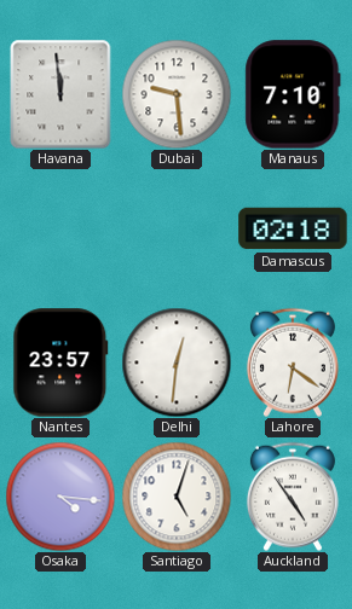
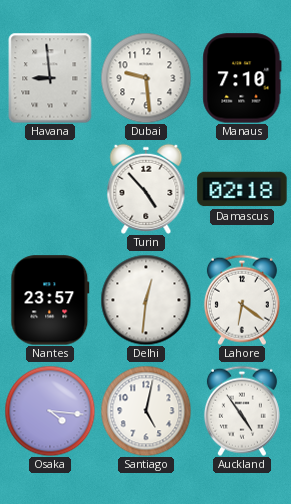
Havana: 11:59 -> 8:59
Turin: none -> 4:53
Santiago: 5:03 -> 5:02
